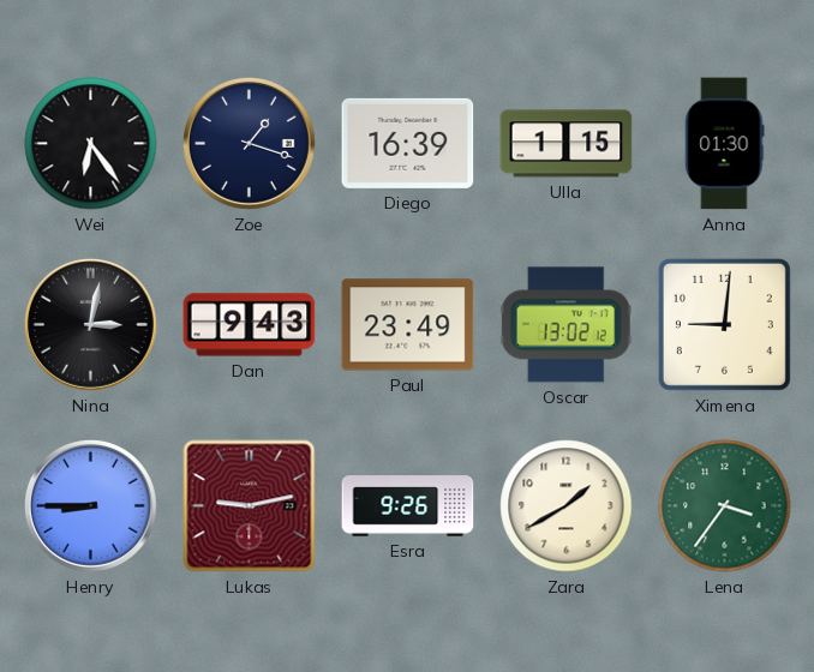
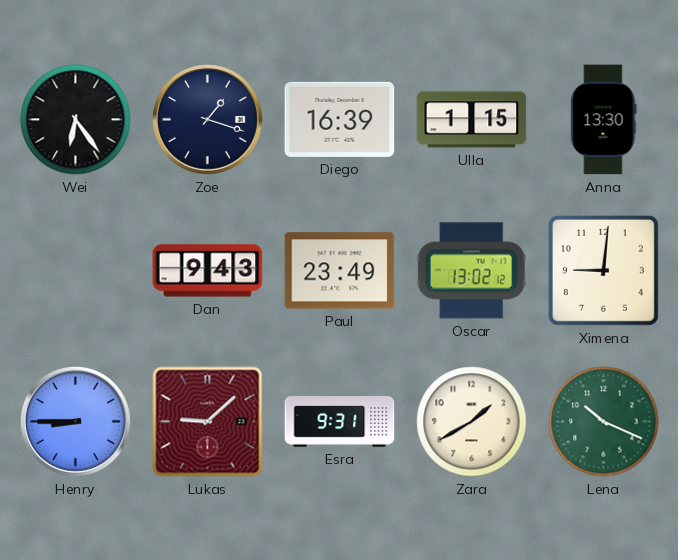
Anna: 01:30 -> 13:30
Nina: 3:02 -> none
Lukas: 9:13 -> 9:08
Esra: 9:26 -> 9:31
Lena: 3:36 -> 10:19
